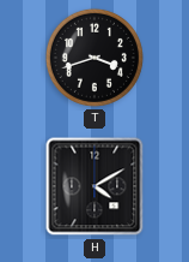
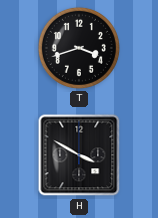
H: 4:10 -> 3:50
